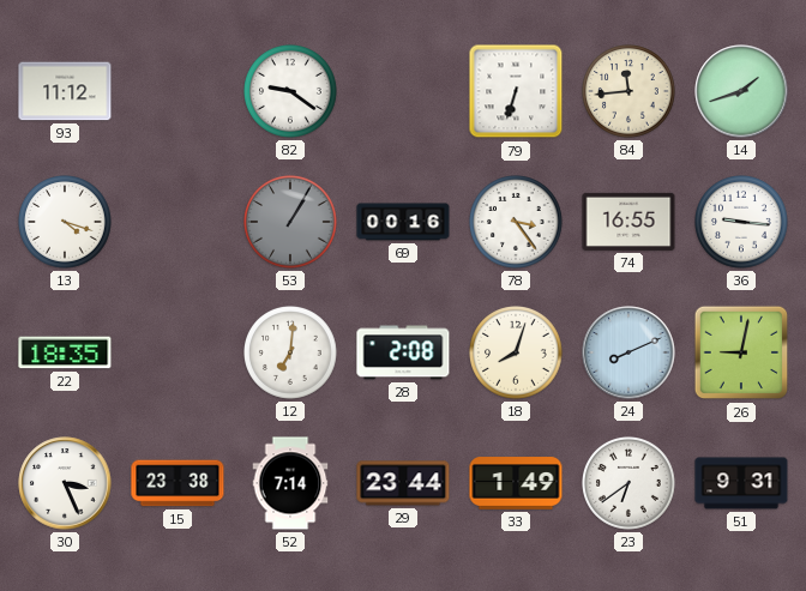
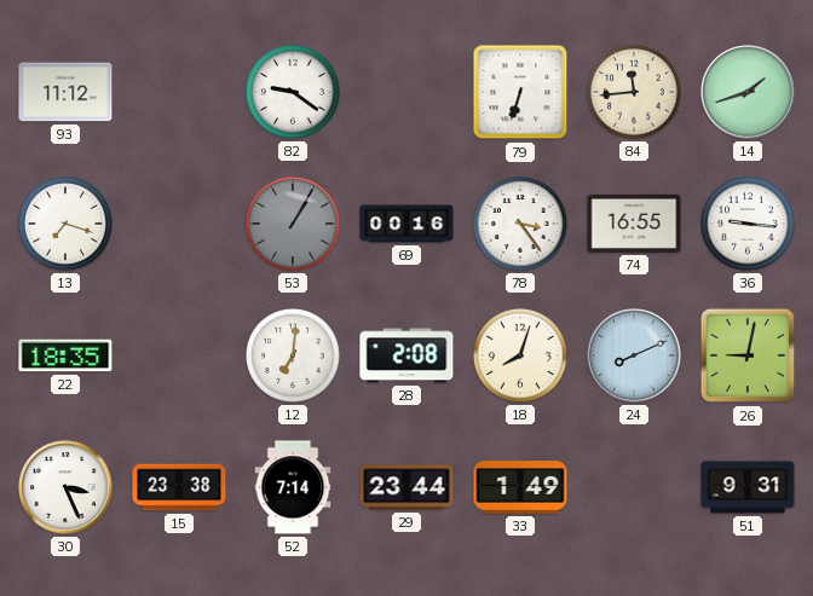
13: 4:18 -> 7:18
23: 6:39 -> none
